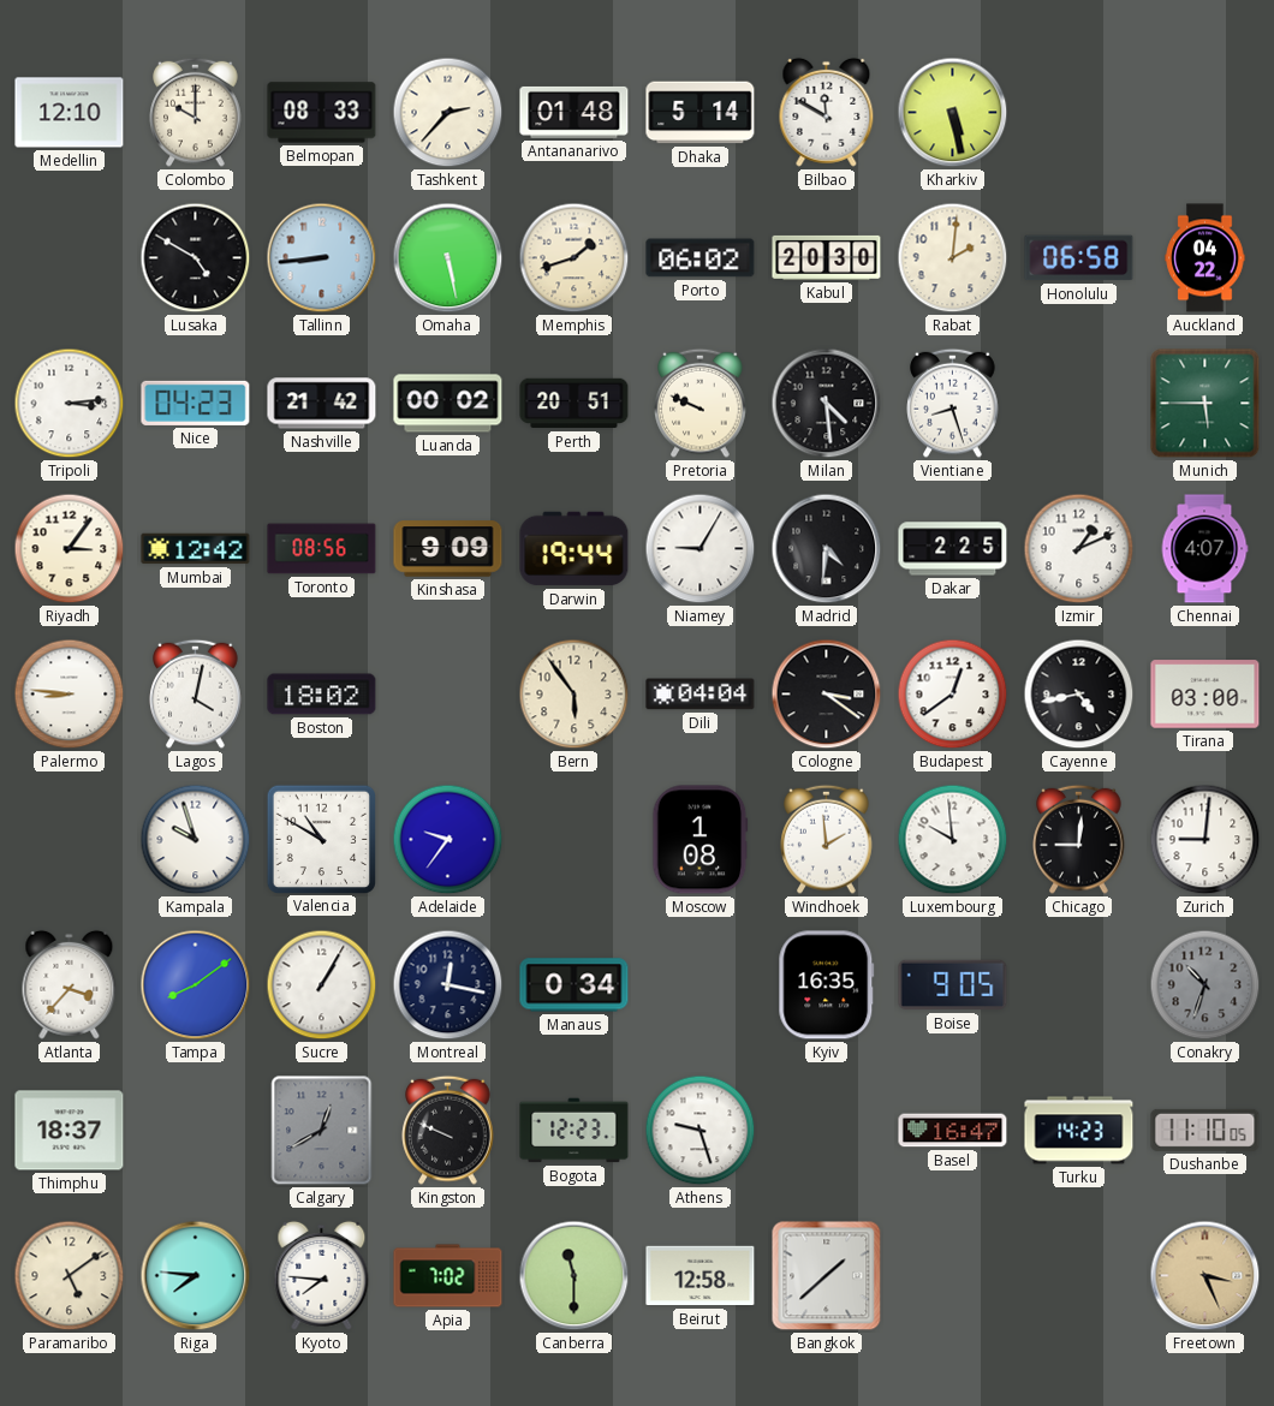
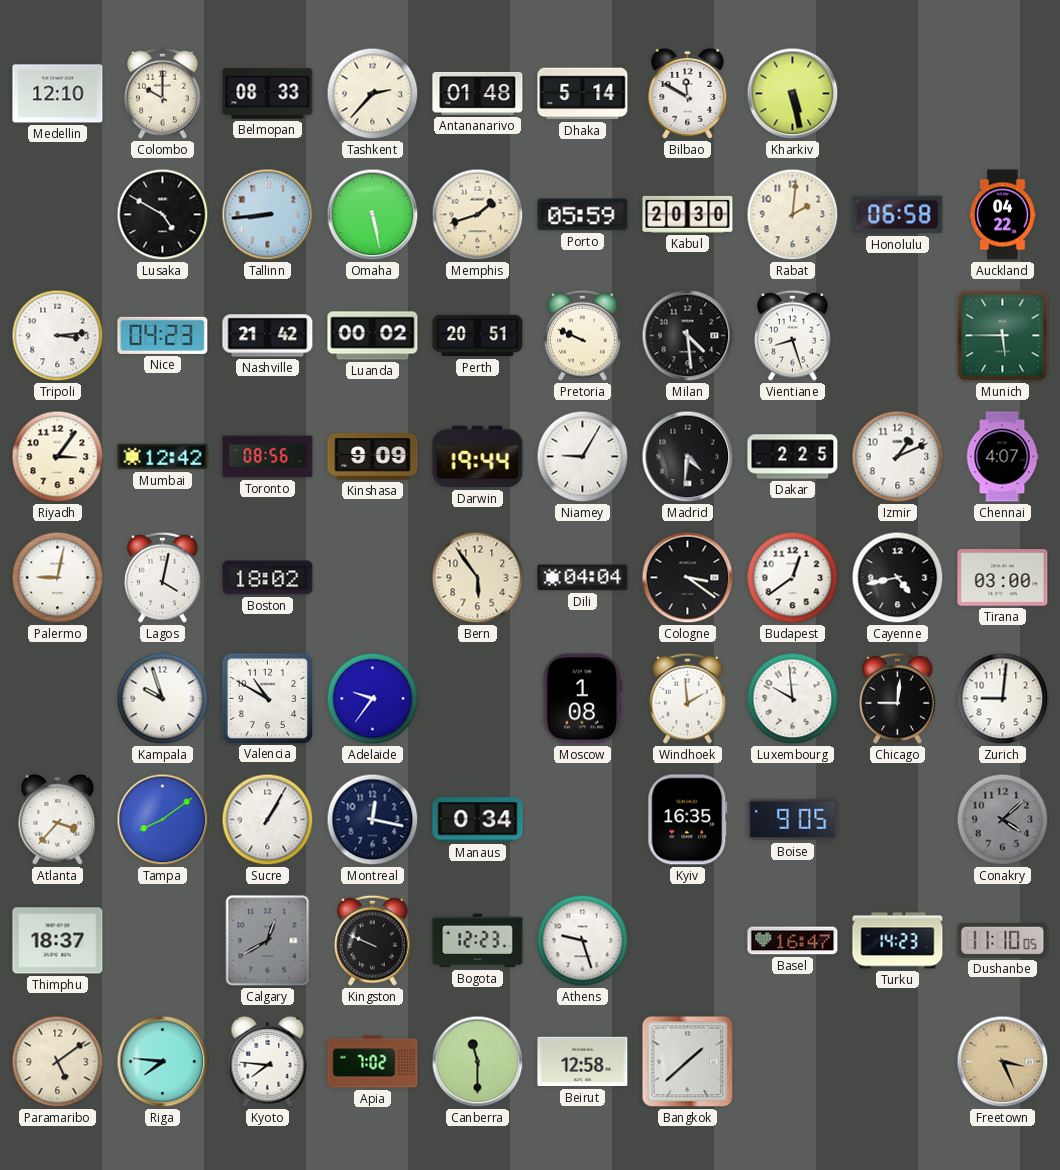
Porto: 06:02 -> 05:59
Palermo: 8:46 -> 9:02
Conakry: 10:33 -> 4:08
